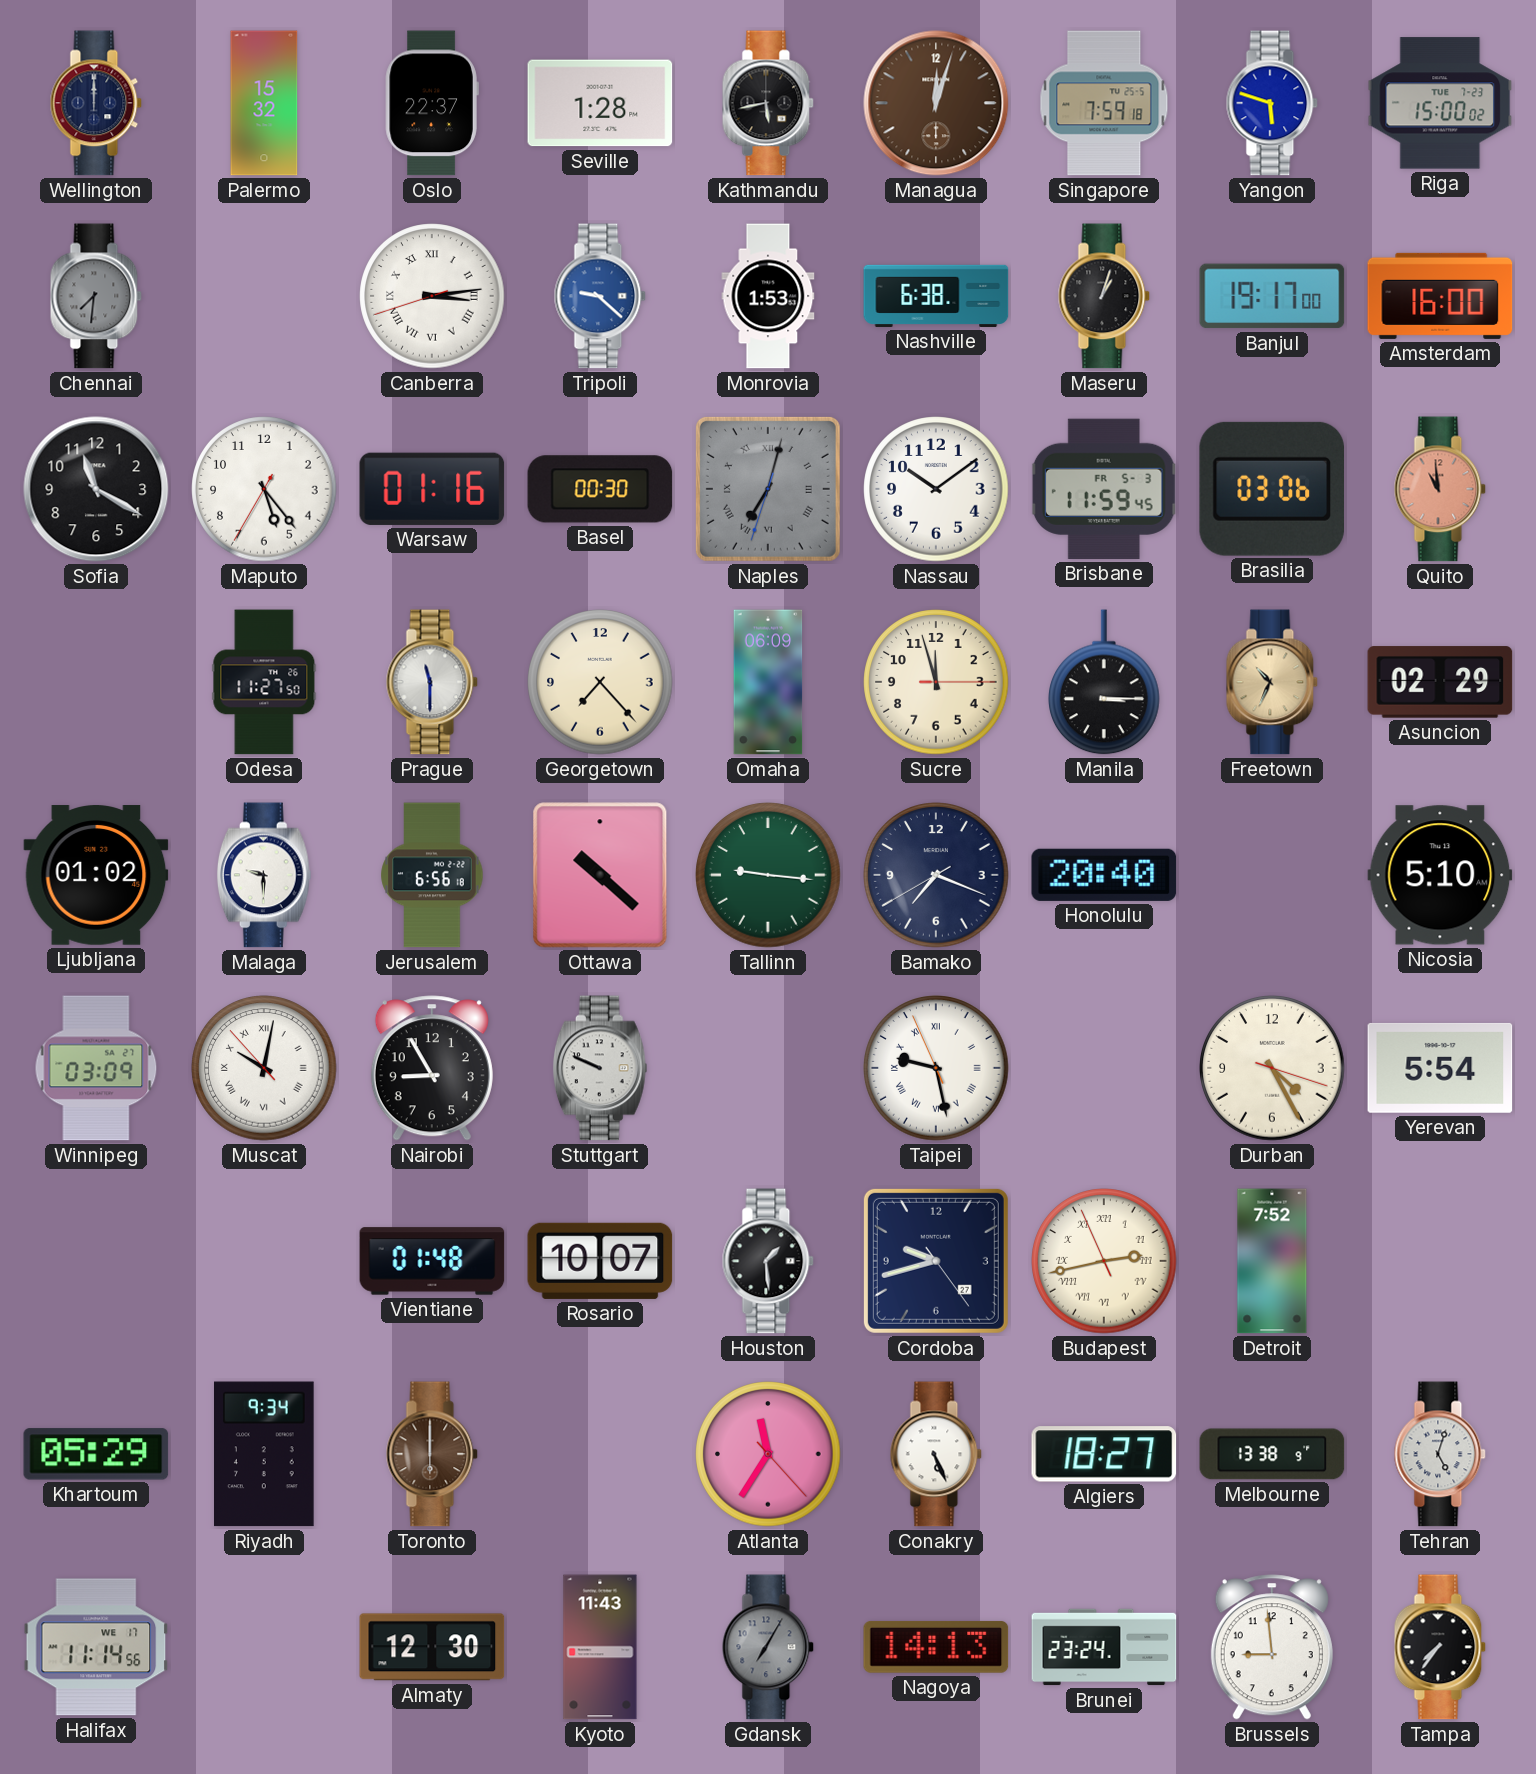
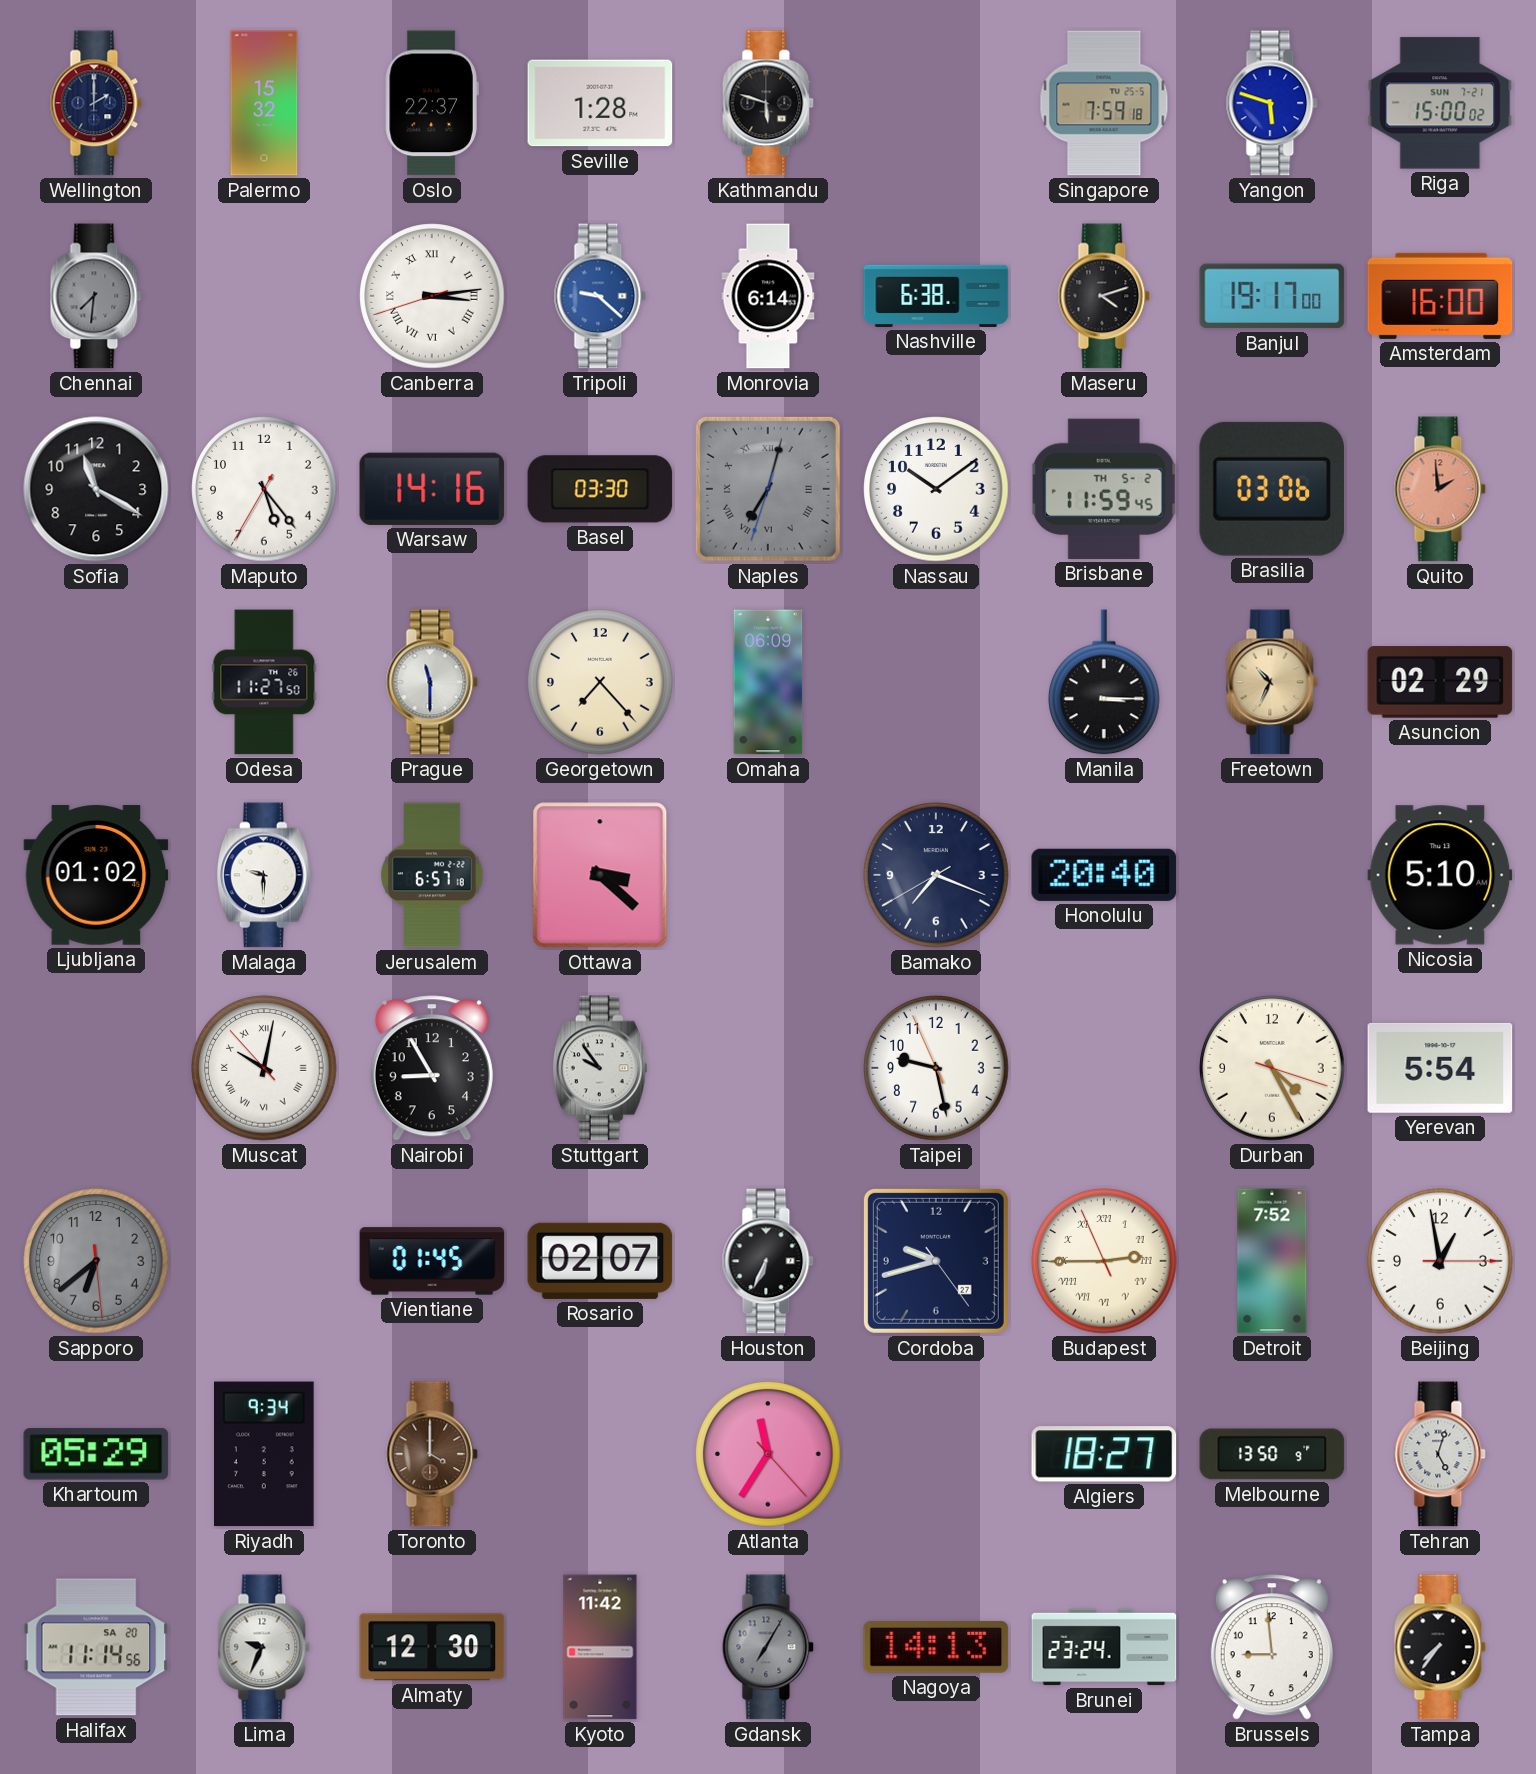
Wellington: 12:00 -> 2:00
Kathmandu: 5:43 -> 5:48
Managua: 12:03 -> none
Riga date: TUE 7-23 -> SUN 7-21
Monrovia: 1:53 -> 6:14
Maseru: 1:03 -> 4:12
Warsaw: 01:16 -> 14:16
Basel: 00:30 -> 03:30
Brisbane date: FR 5-3 -> TH 5-2
Quito: 10:59 -> 1:59
Sucre: 11:57 -> none
Jerusalem: 6:56 -> 6:57
Ottawa: 10:22 -> 3:22
Tallinn: 9:16 -> none
Winnipeg: 03:09 -> none
Stuttgart: 9:49 -> 9:54
Taipei numerals: Roman -> Arabic
Sapporo: none -> 6:38
Vientiane: 01:48 -> 01:45
Rosario: 10:07 -> 02:07
Houston: 1:29 -> 6:34
Budapest: 2:42 -> 2:44
Beijing: none -> 12:58
Toronto: 6:00 -> 4:00
Conakry: 5:26 -> none
Melbourne: 13:38 -> 13:50
Halifax date: WE 17 -> SA 20
Lima: none -> 9:34
Kyoto: 11:43 -> 11:42
